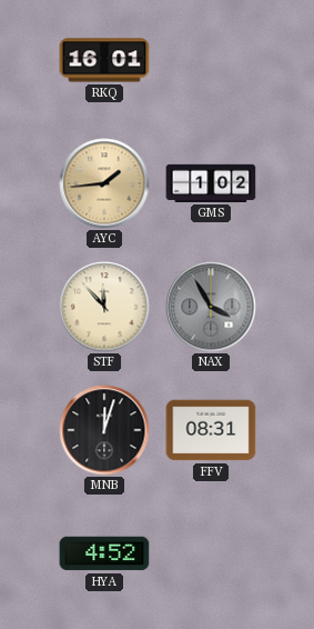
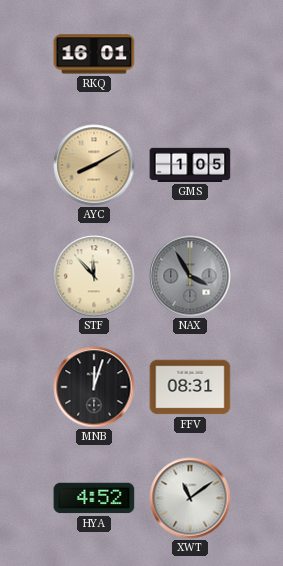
AYC: 1:44 -> 8:10
GMS: 1:02 -> 1:05
XWT: none -> 11:09
